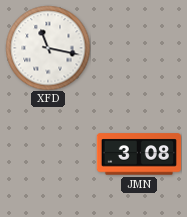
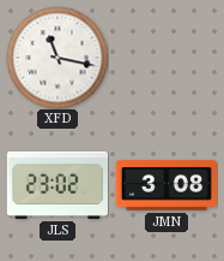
JLS: none -> 23:02
